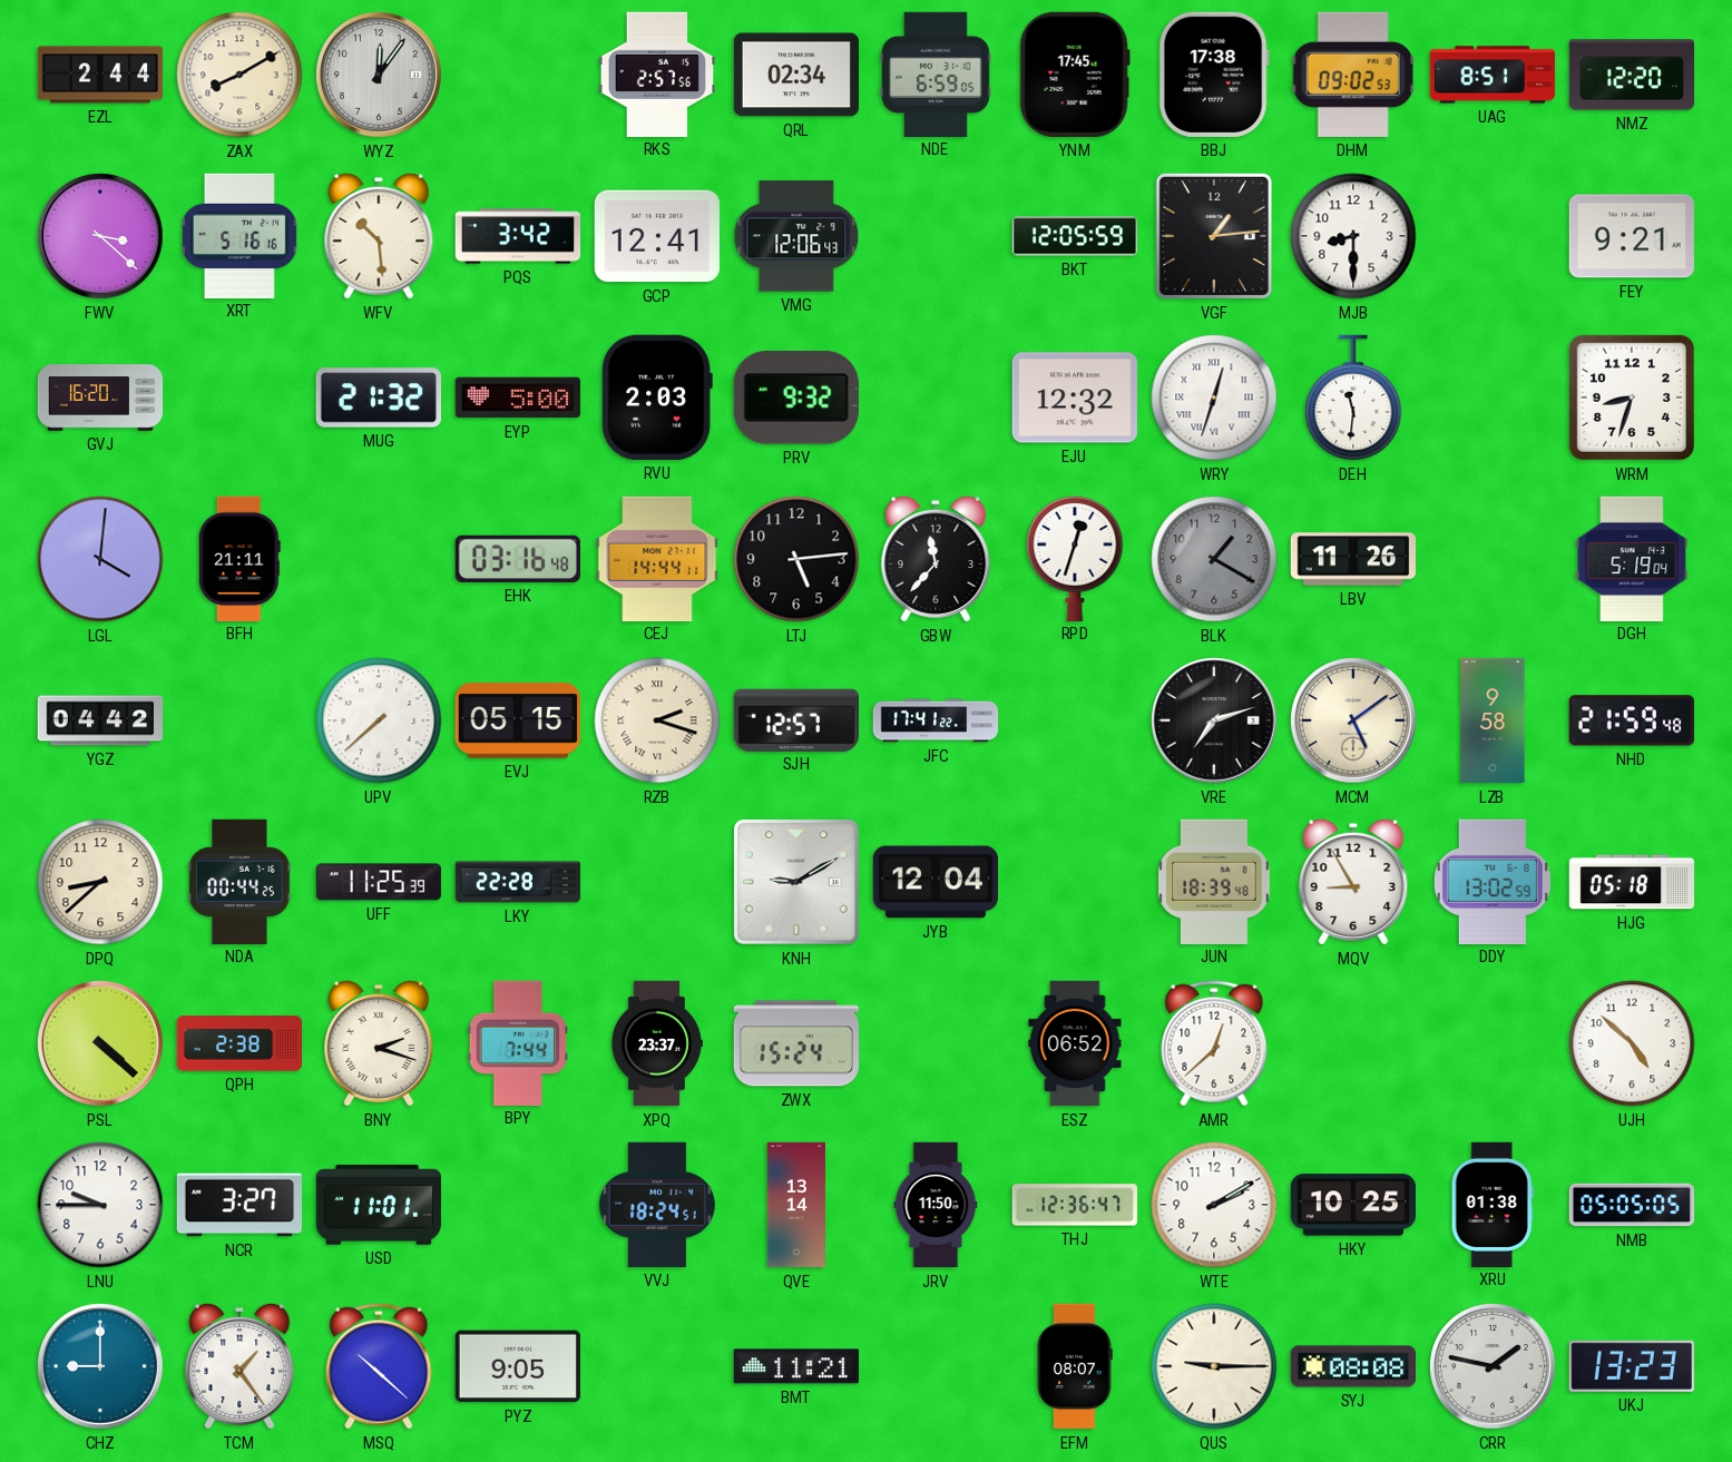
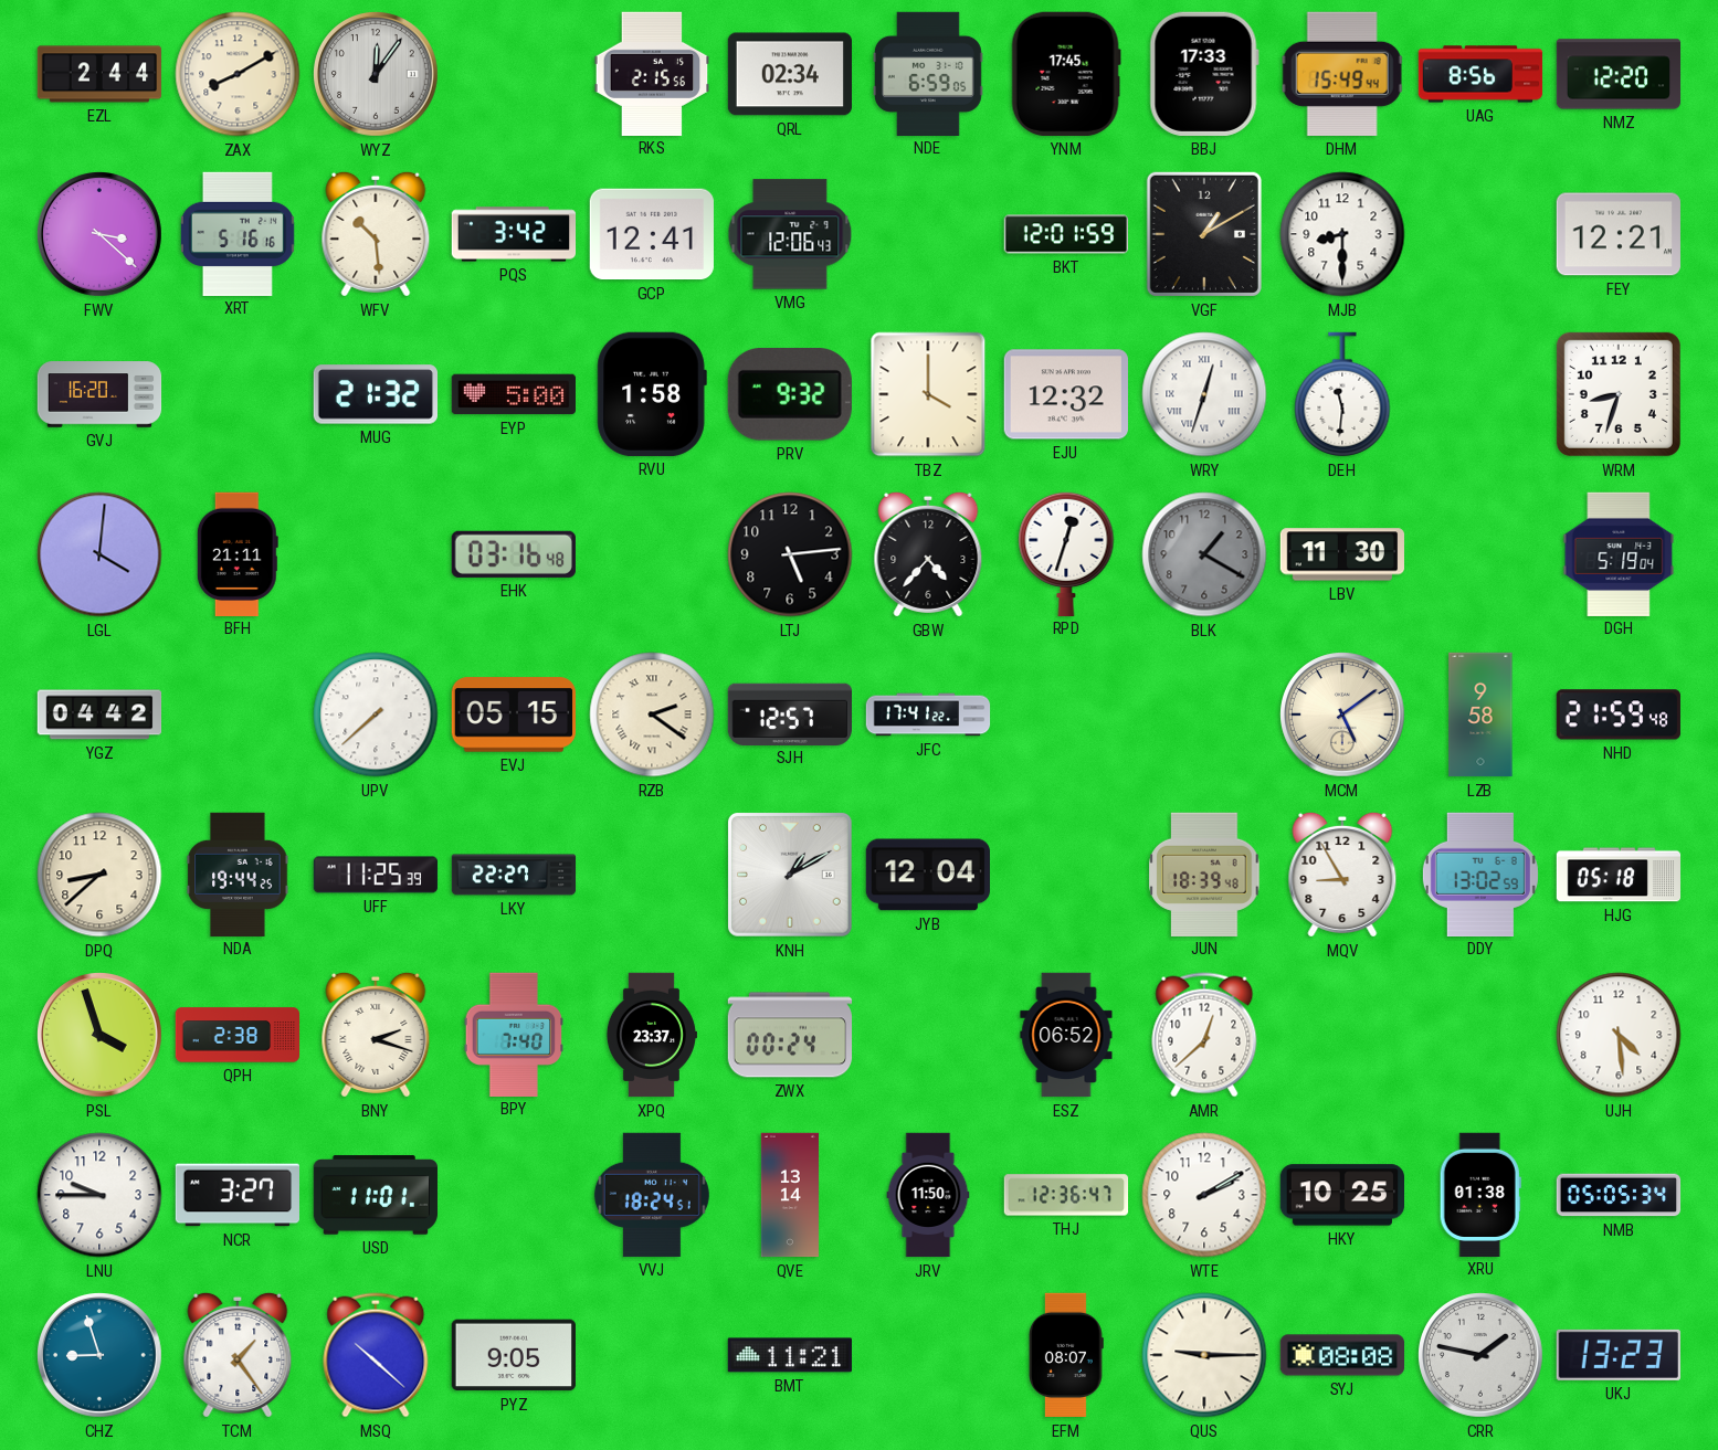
RKS: 2:57 -> 2:15
BBJ: 17:38 -> 17:33
DHM: 09:02 -> 15:49
UAG: 8:51 -> 8:56
BKT: 12:05 -> 12:01
VGF: 1:14 -> 1:10
FEY: 9:21 -> 12:21
RVU: 2:03 -> 1:58
TBZ: none -> 4:00
CEJ: 14:44 -> none
GBW: 11:37 -> 4:37
LBV: 11:26 -> 11:30
RZB: 2:18 -> 2:21
VRE: 7:12 -> none
NDA: 00:44 -> 19:44
LKY: 22:28 -> 22:27
KNH: 9:10 -> 1:10
PSL: 4:22 -> 3:57
BPY: 7:44 -> 7:40
ZWX: 15:24 -> 00:24
UJH: 4:52 -> 4:29
NMB: 05:05:05 -> 05:05:34
CHZ: 9:00 -> 8:57
